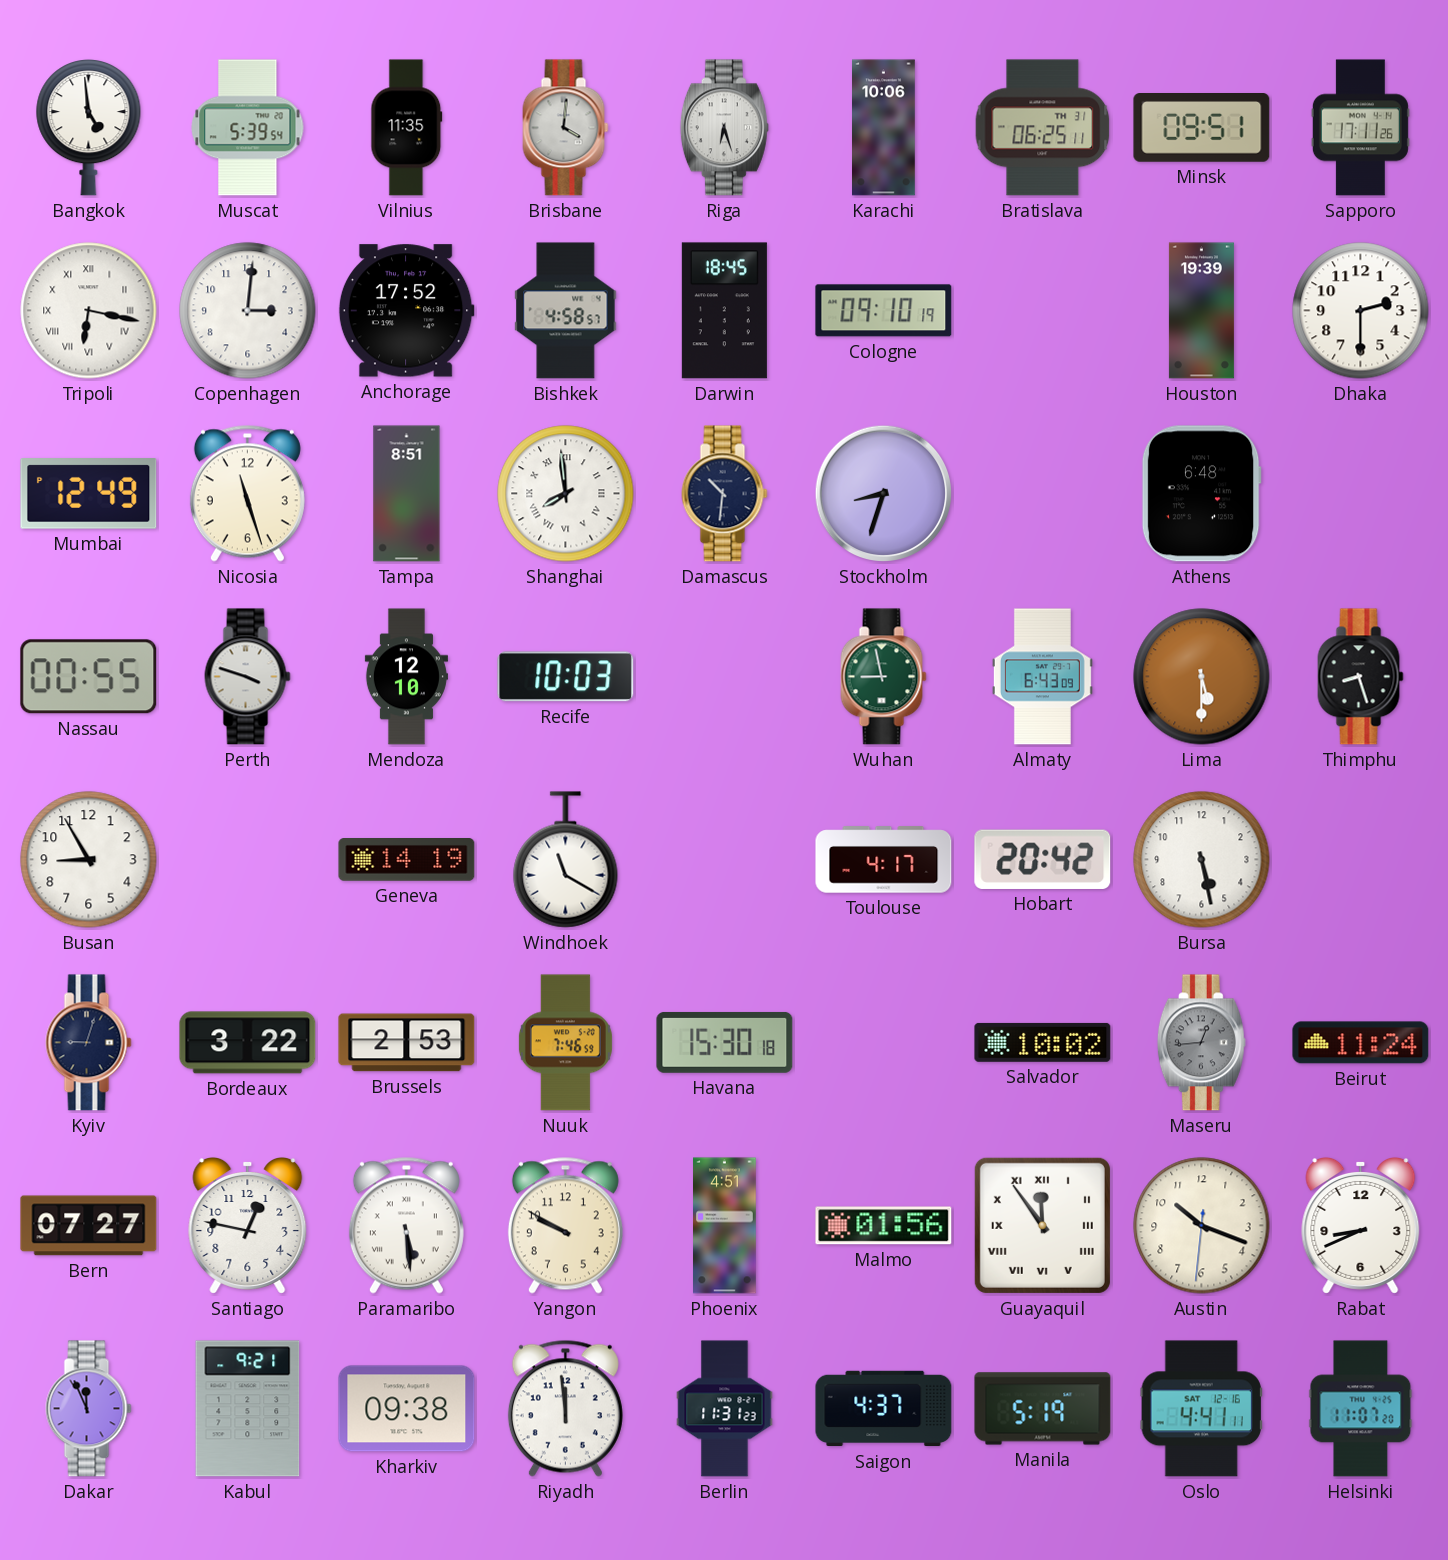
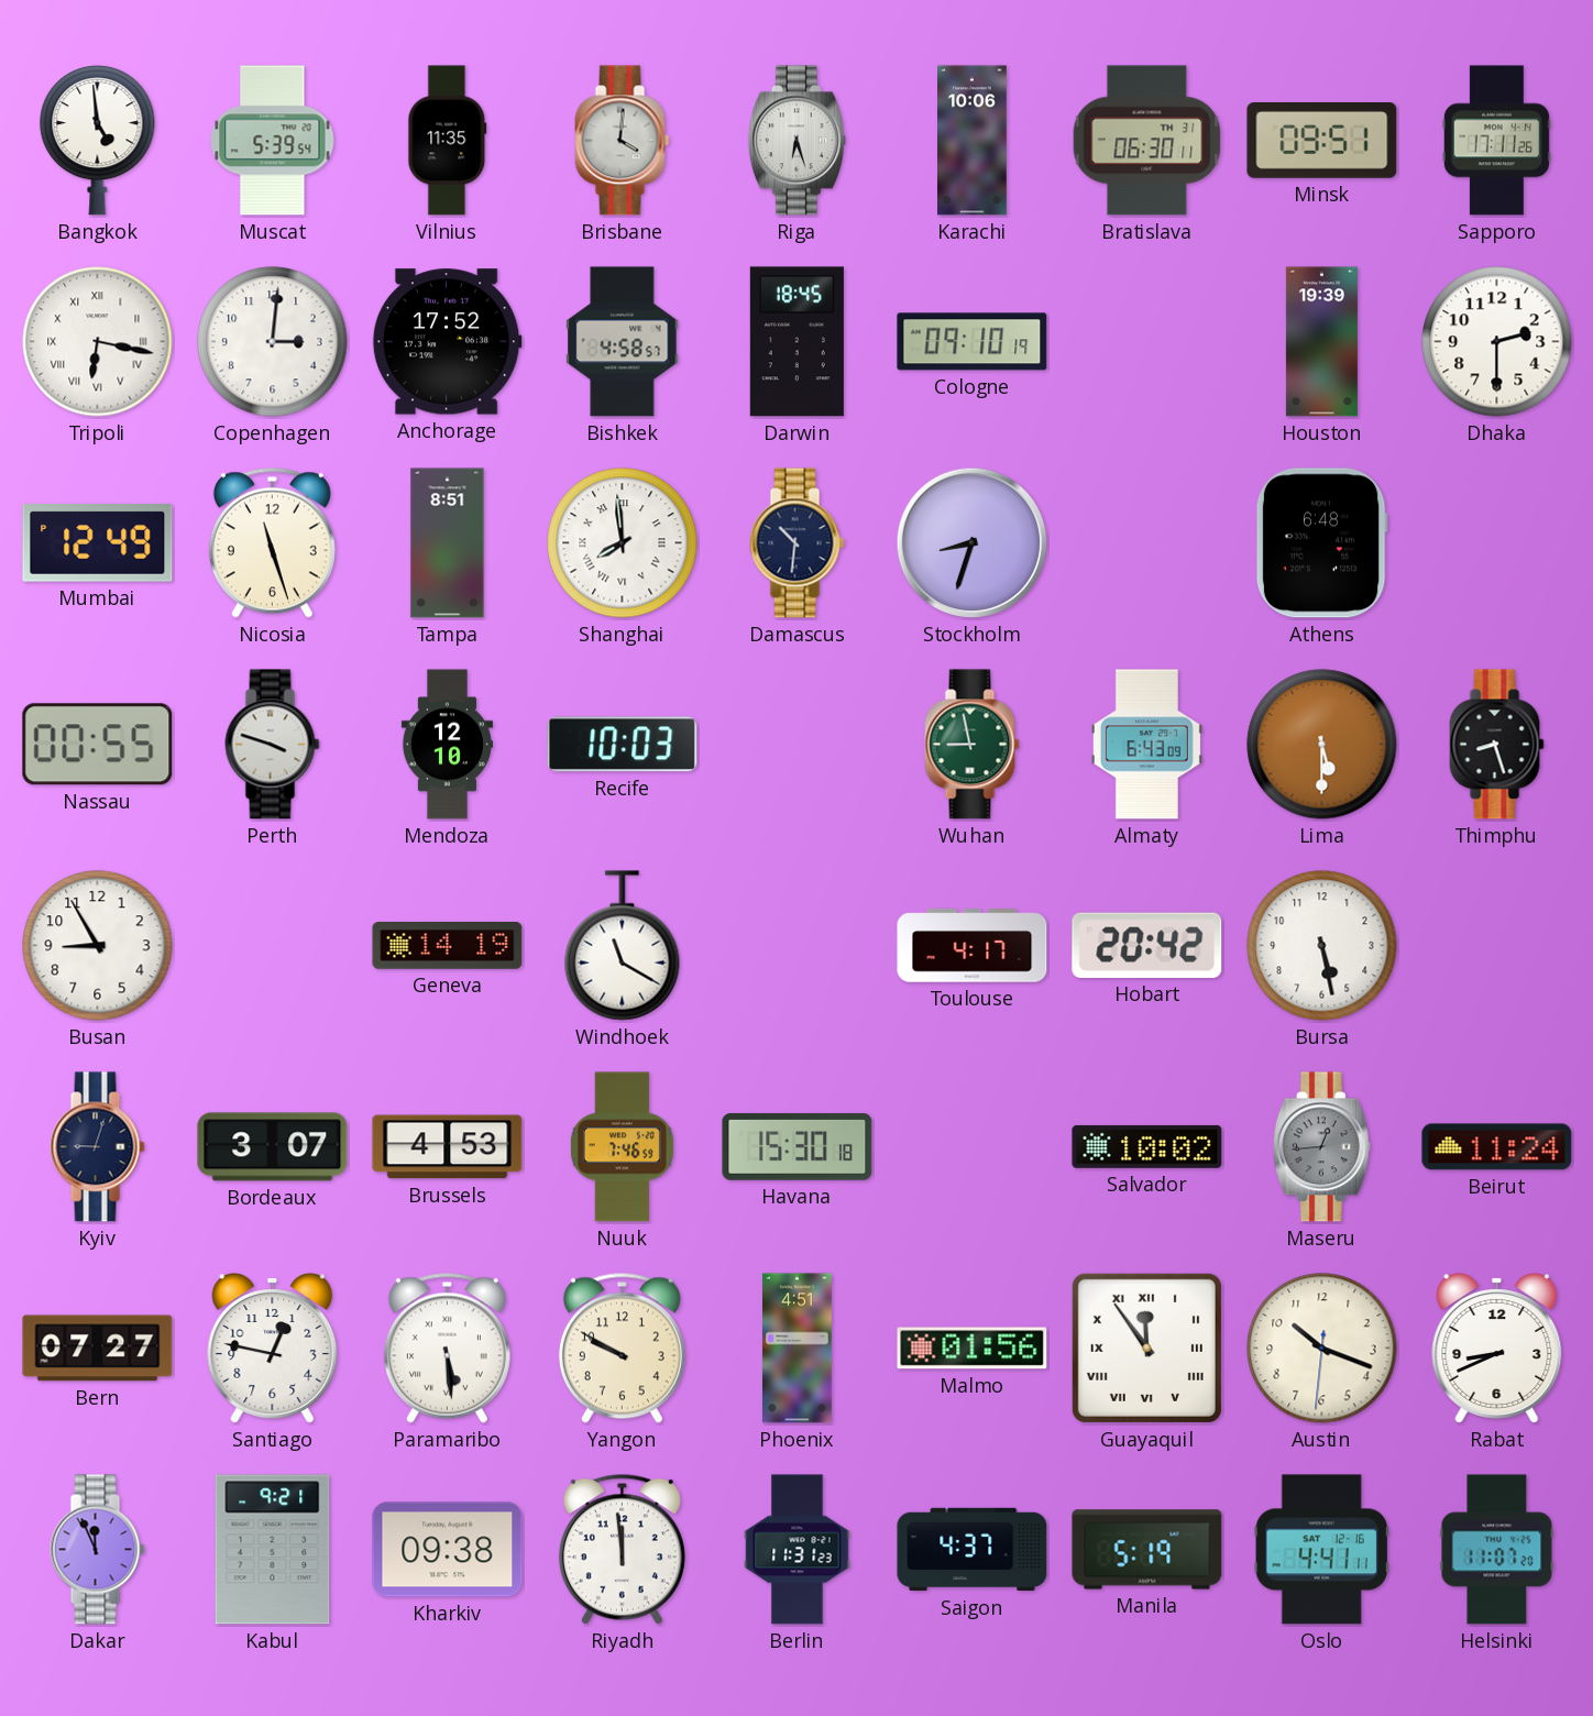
Bratislava: 06:25 -> 06:30
Bordeaux: 3:22 -> 3:07
Brussels: 2:53 -> 4:53
